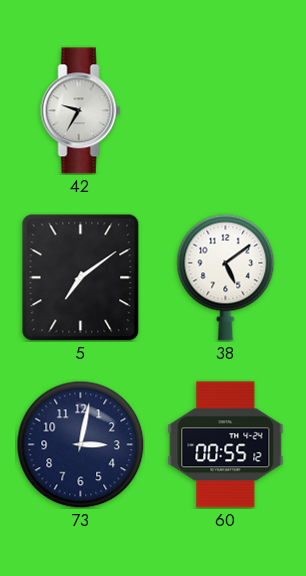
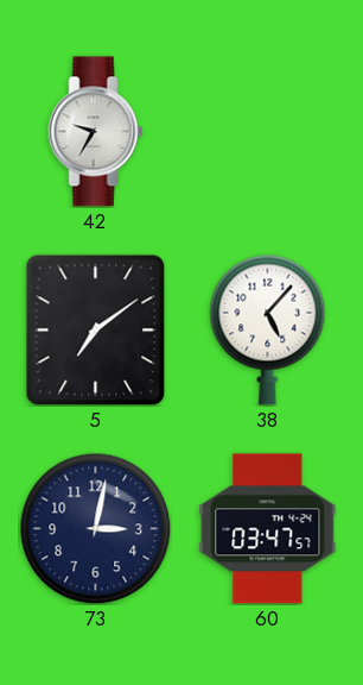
38: 5:09 -> 5:07
60: 00:55 -> 03:47
